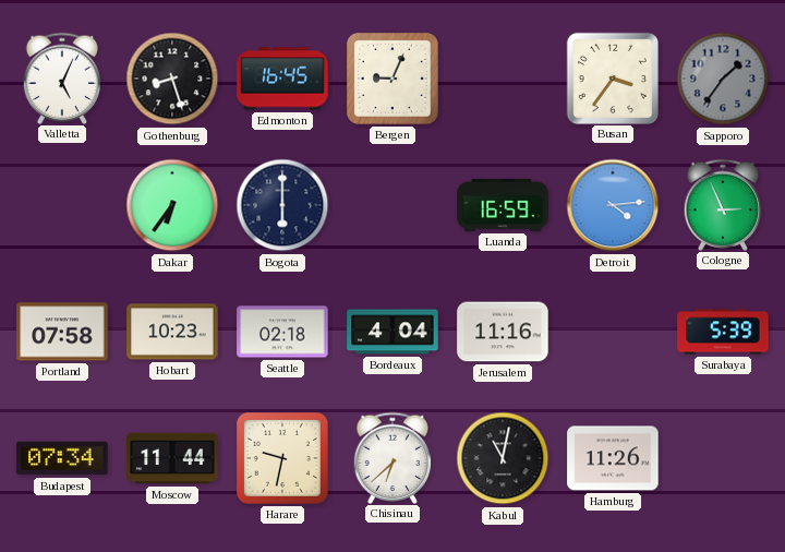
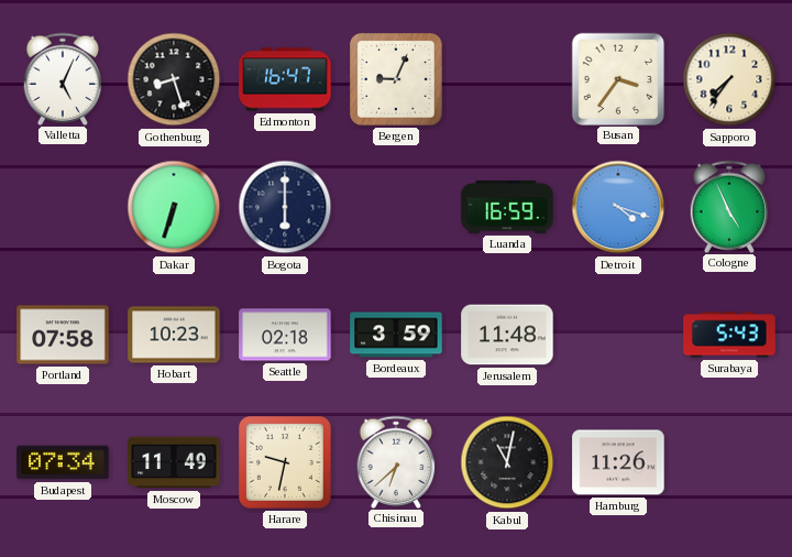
Edmonton: 16:45 -> 16:47
Sapporo: 1:36 -> 7:36
Sapporo dial: grey -> cream
Dakar: 6:36 -> 6:33
Detroit: 4:14 -> 4:18
Cologne: 2:56 -> 4:56
Bordeaux: 4:04 -> 3:59
Jerusalem: 11:16 -> 11:48
Surabaya: 5:39 -> 5:43
Moscow: 11:44 -> 11:49
